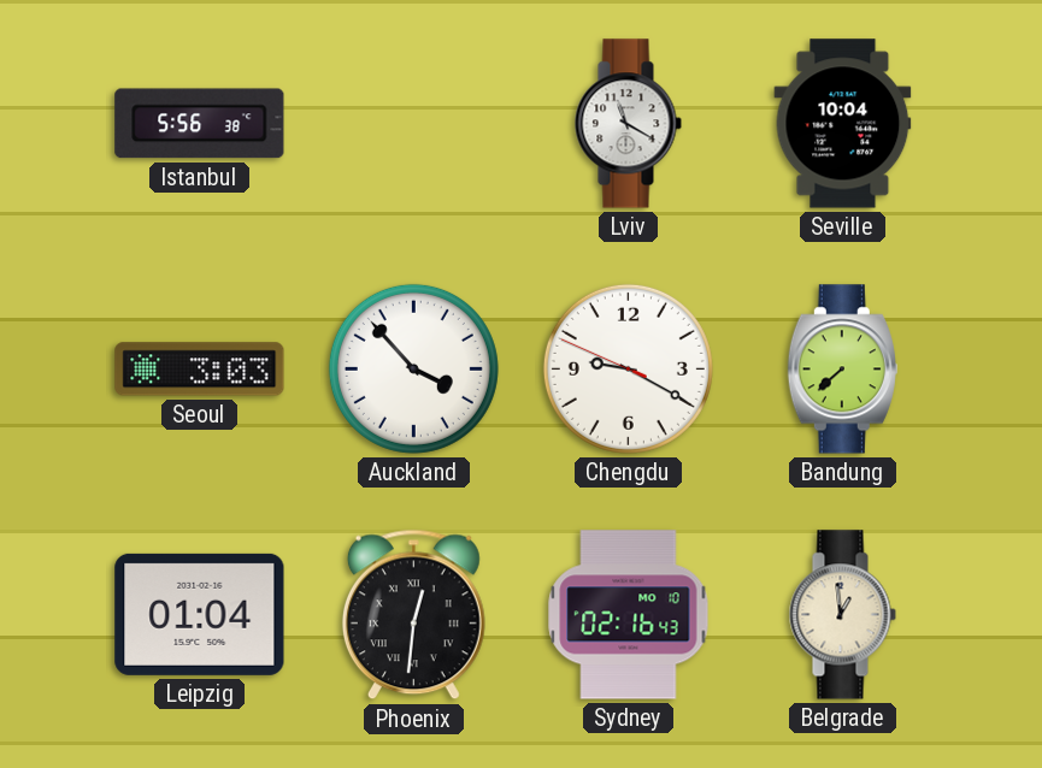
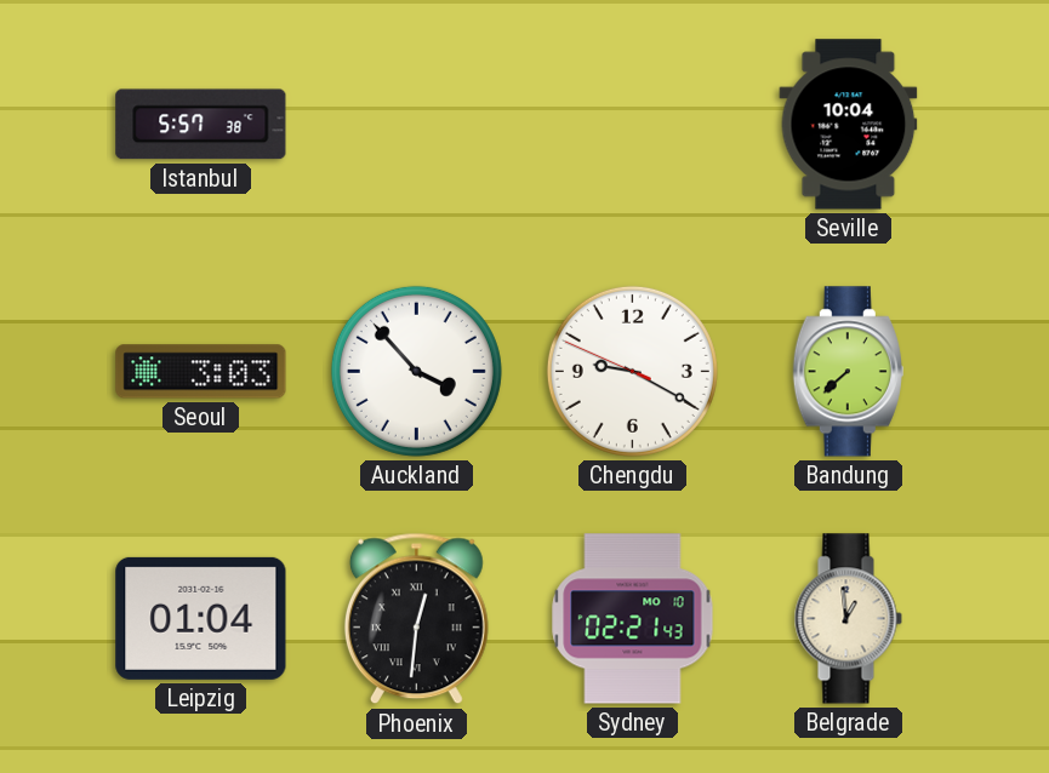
Istanbul: 5:56 -> 5:57
Lviv: 11:20 -> none
Sydney: 02:16 -> 02:21
